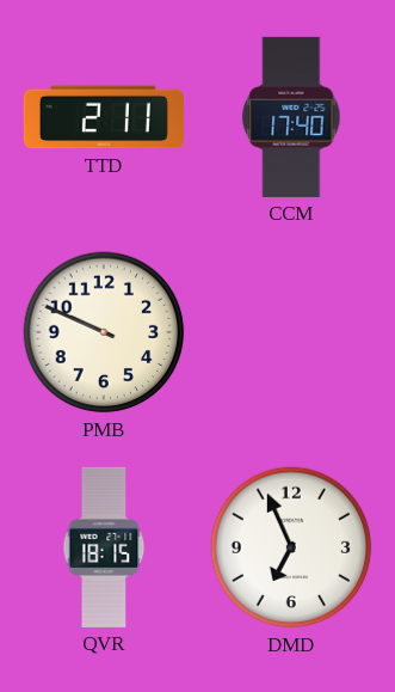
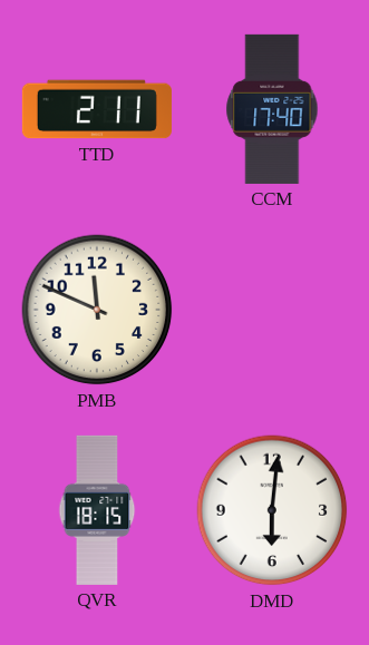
PMB: 9:49 -> 11:49
DMD: 6:56 -> 6:01
